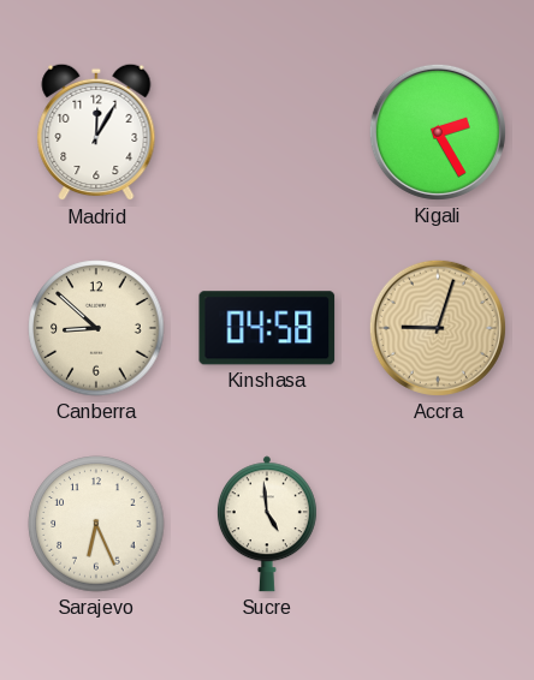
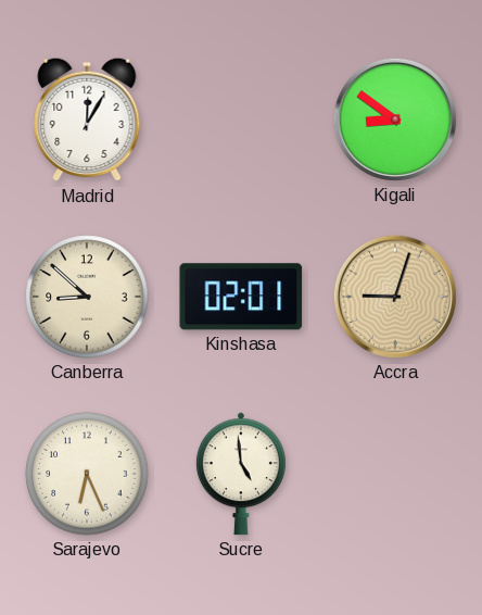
Kigali: 2:25 -> 8:51
Kinshasa: 04:58 -> 02:01
